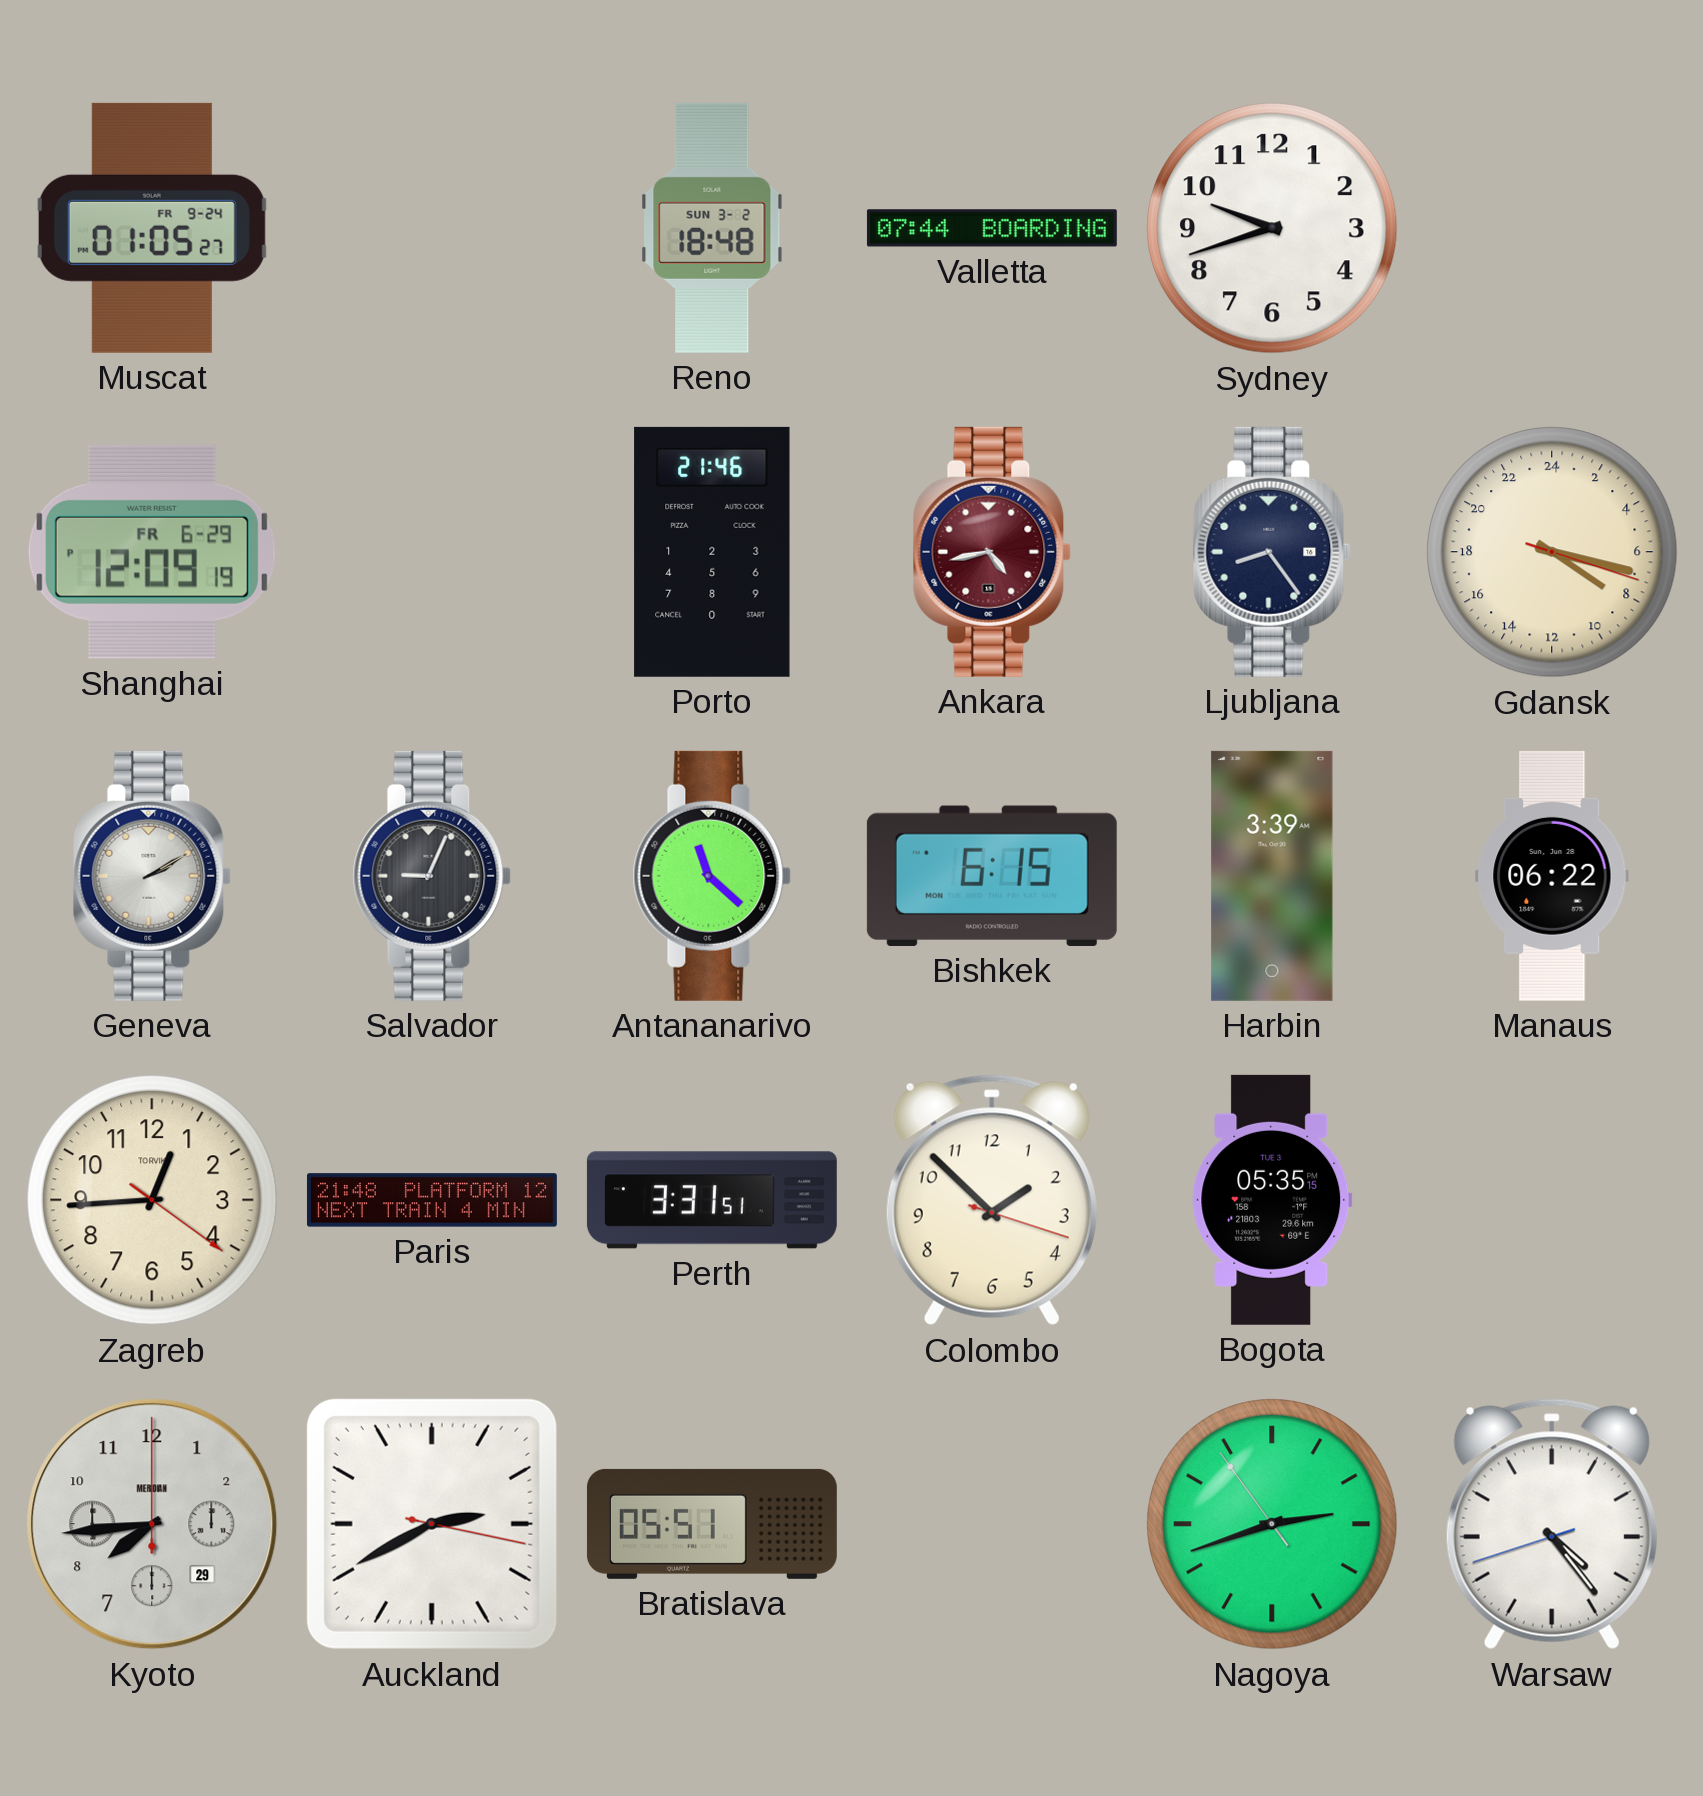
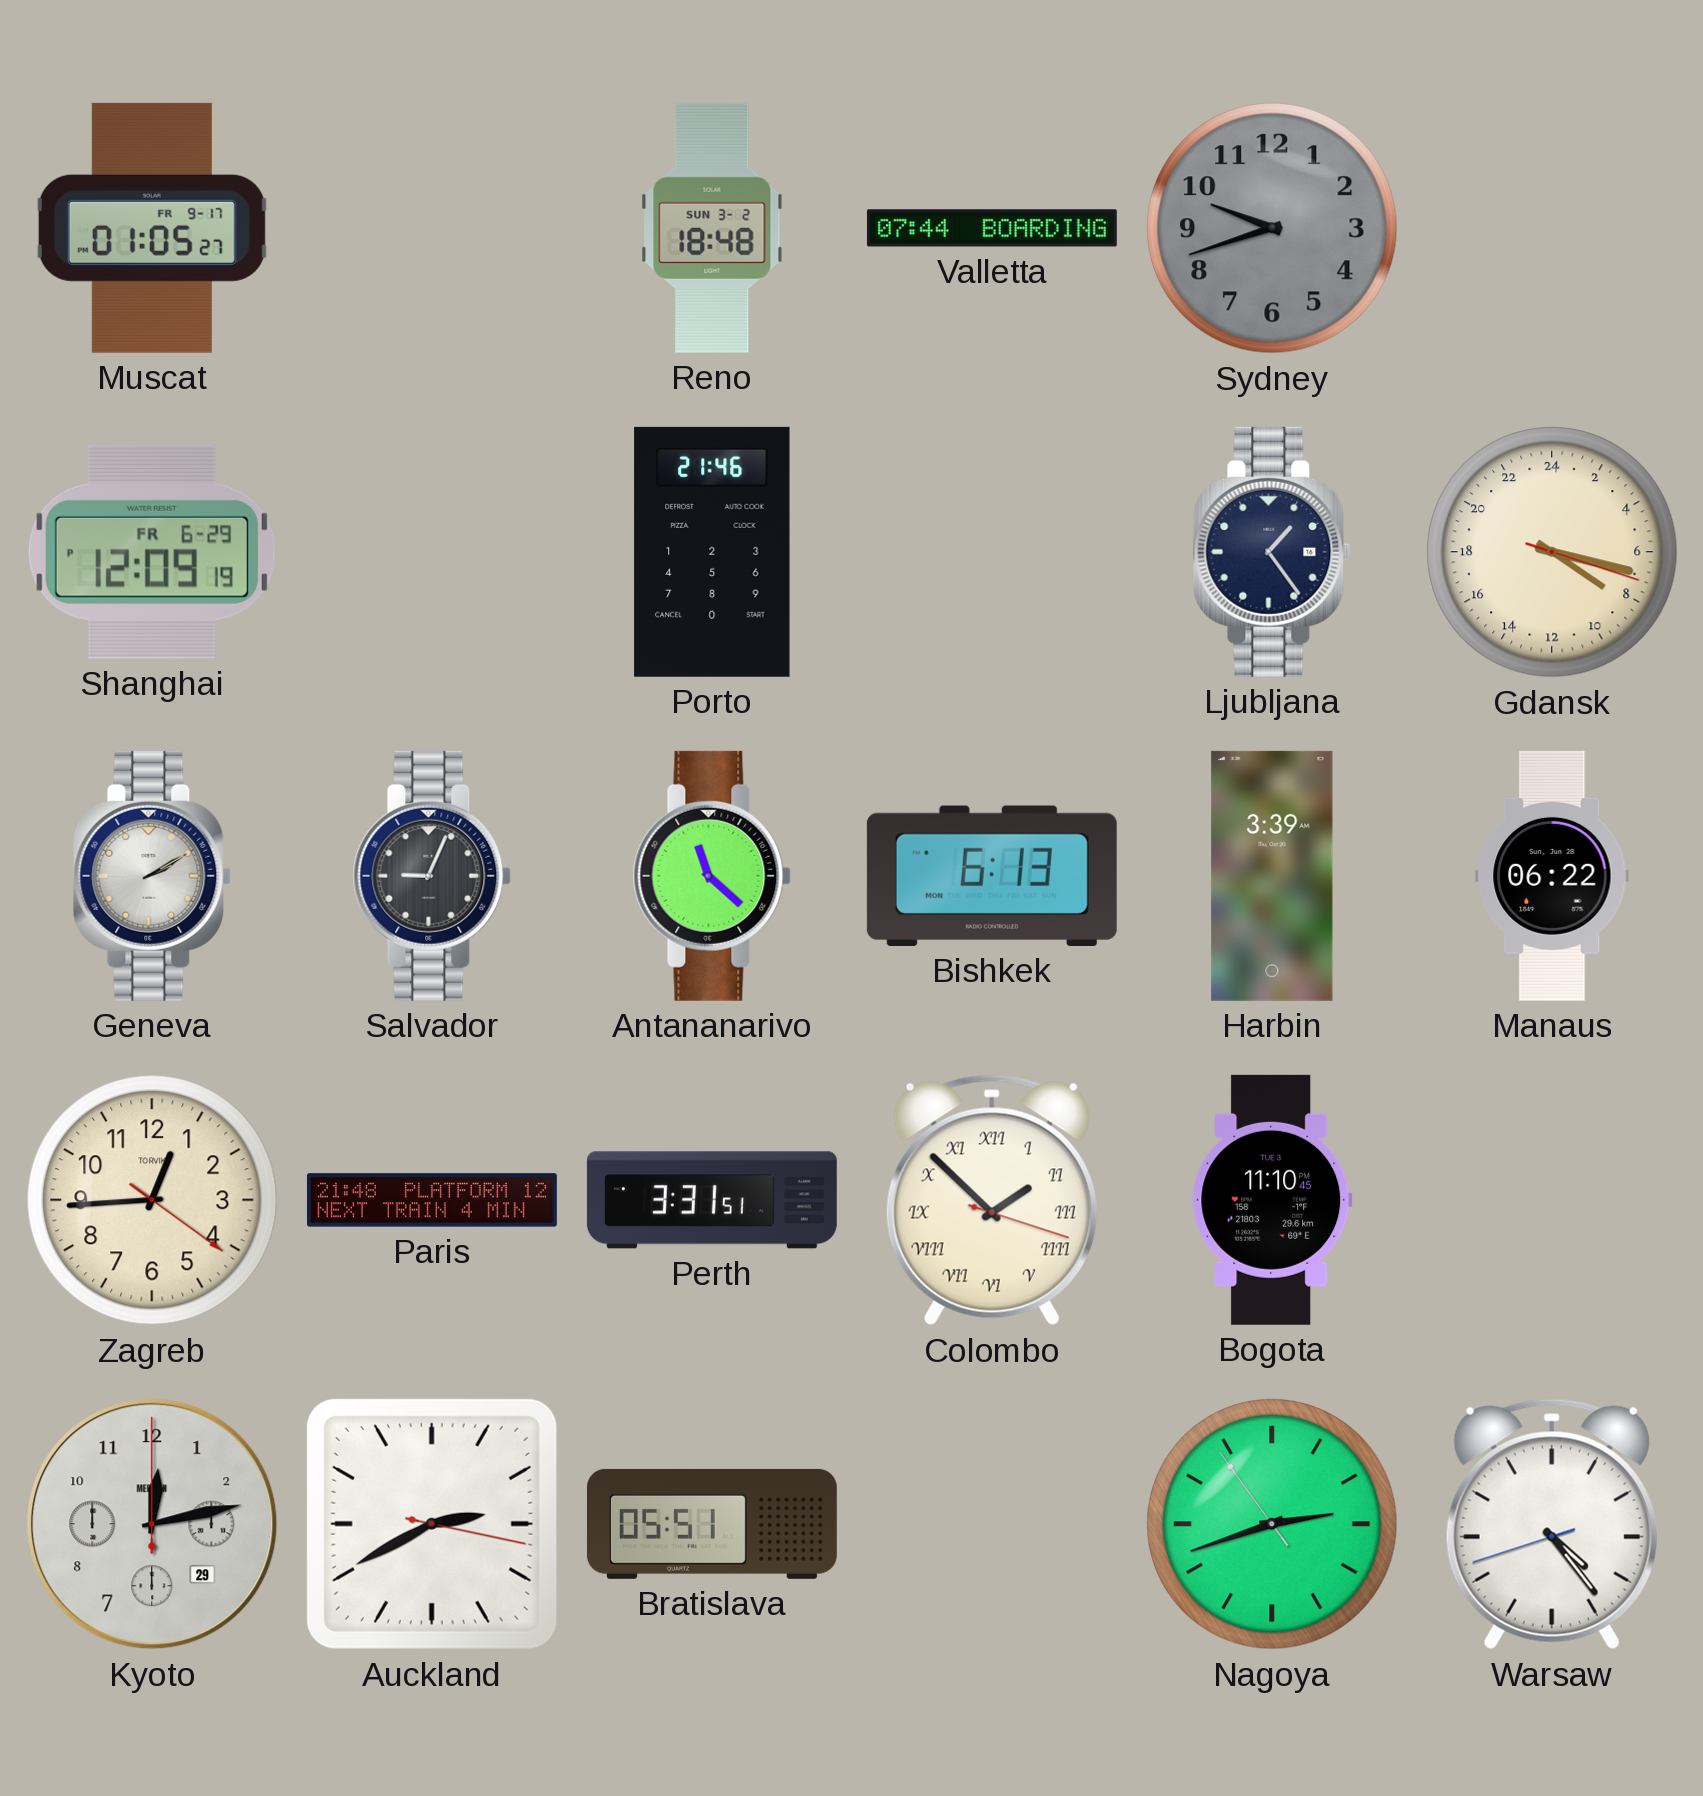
Muscat date: FR 9-24 -> FR 9-17
Sydney dial: white -> grey
Ankara: 4:43 -> none
Ljubljana: 8:24 -> 1:24
Bishkek: 6:15 -> 6:13
Colombo numerals: Arabic -> Roman
Bogota: 05:35 -> 11:10
Kyoto: 7:44 -> 12:13
